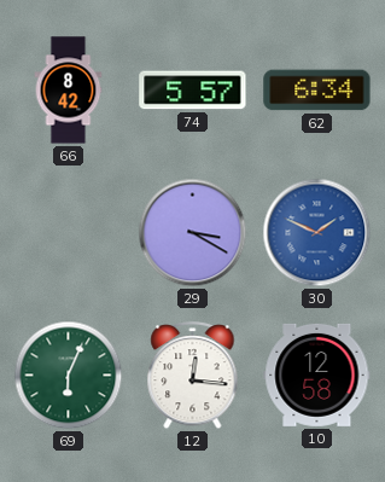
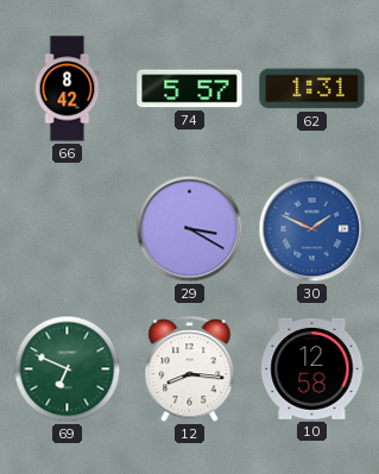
62: 6:34 -> 1:31
69: 6:04 -> 6:49
12: 12:16 -> 8:16
